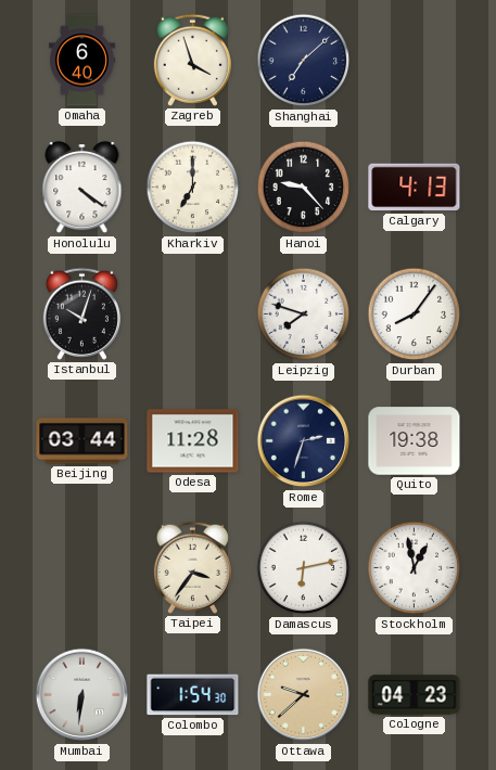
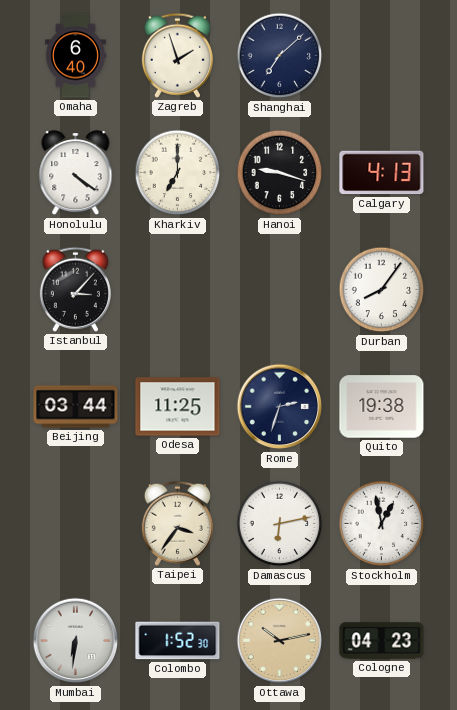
Zagreb: 3:57 -> 1:57
Hanoi: 9:23 -> 9:18
Istanbul: 10:03 -> 3:07
Leipzig: 7:48 -> none
Odesa: 11:28 -> 11:25
Colombo: 1:54 -> 1:52
Ottawa: 9:38 -> 10:13
